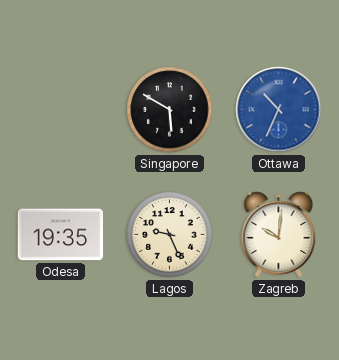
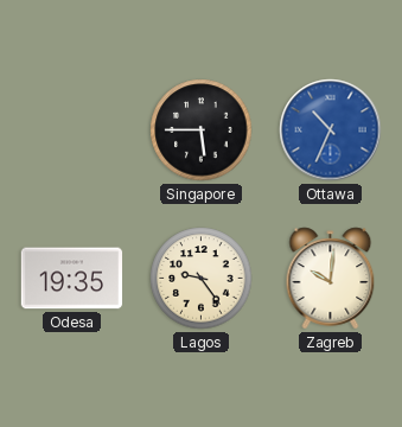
Singapore: 5:50 -> 5:45
Lagos: 9:26 -> 9:24
